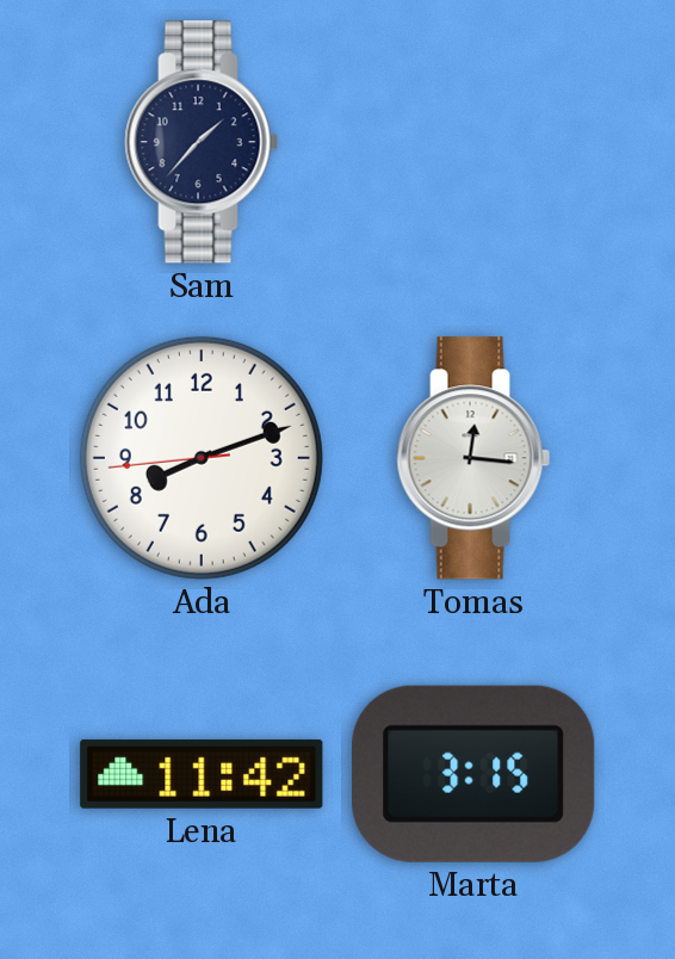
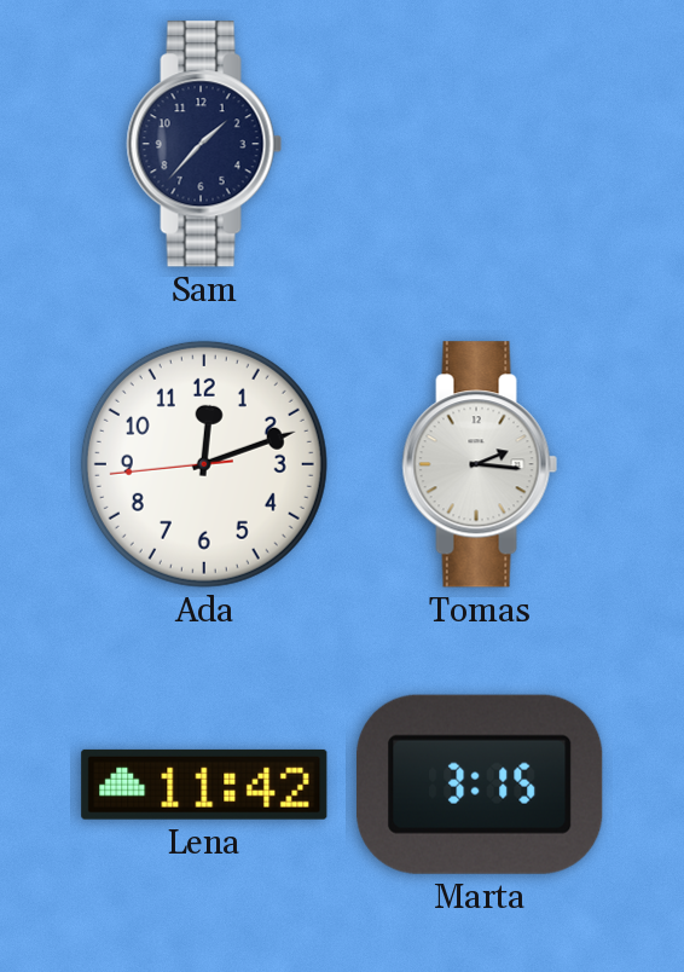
Ada: 8:11 -> 12:11
Tomas: 12:16 -> 2:16
